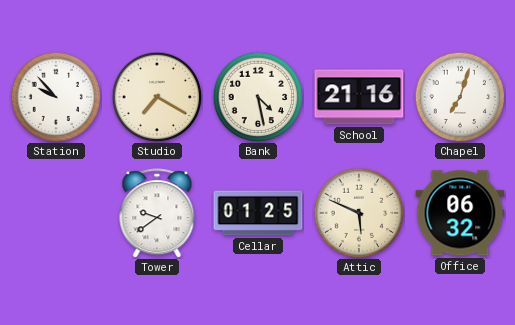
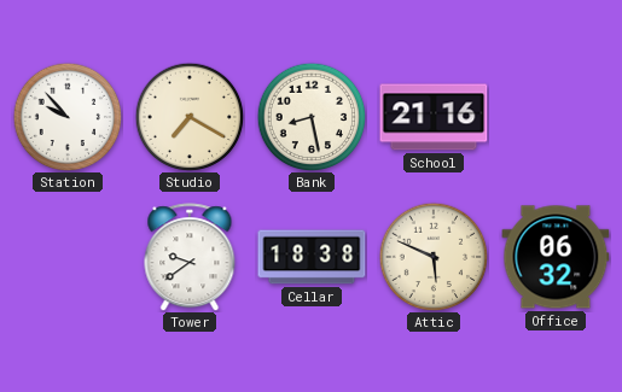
Bank: 4:28 -> 8:28
Chapel: 7:03 -> none
Cellar: 01:25 -> 18:38
